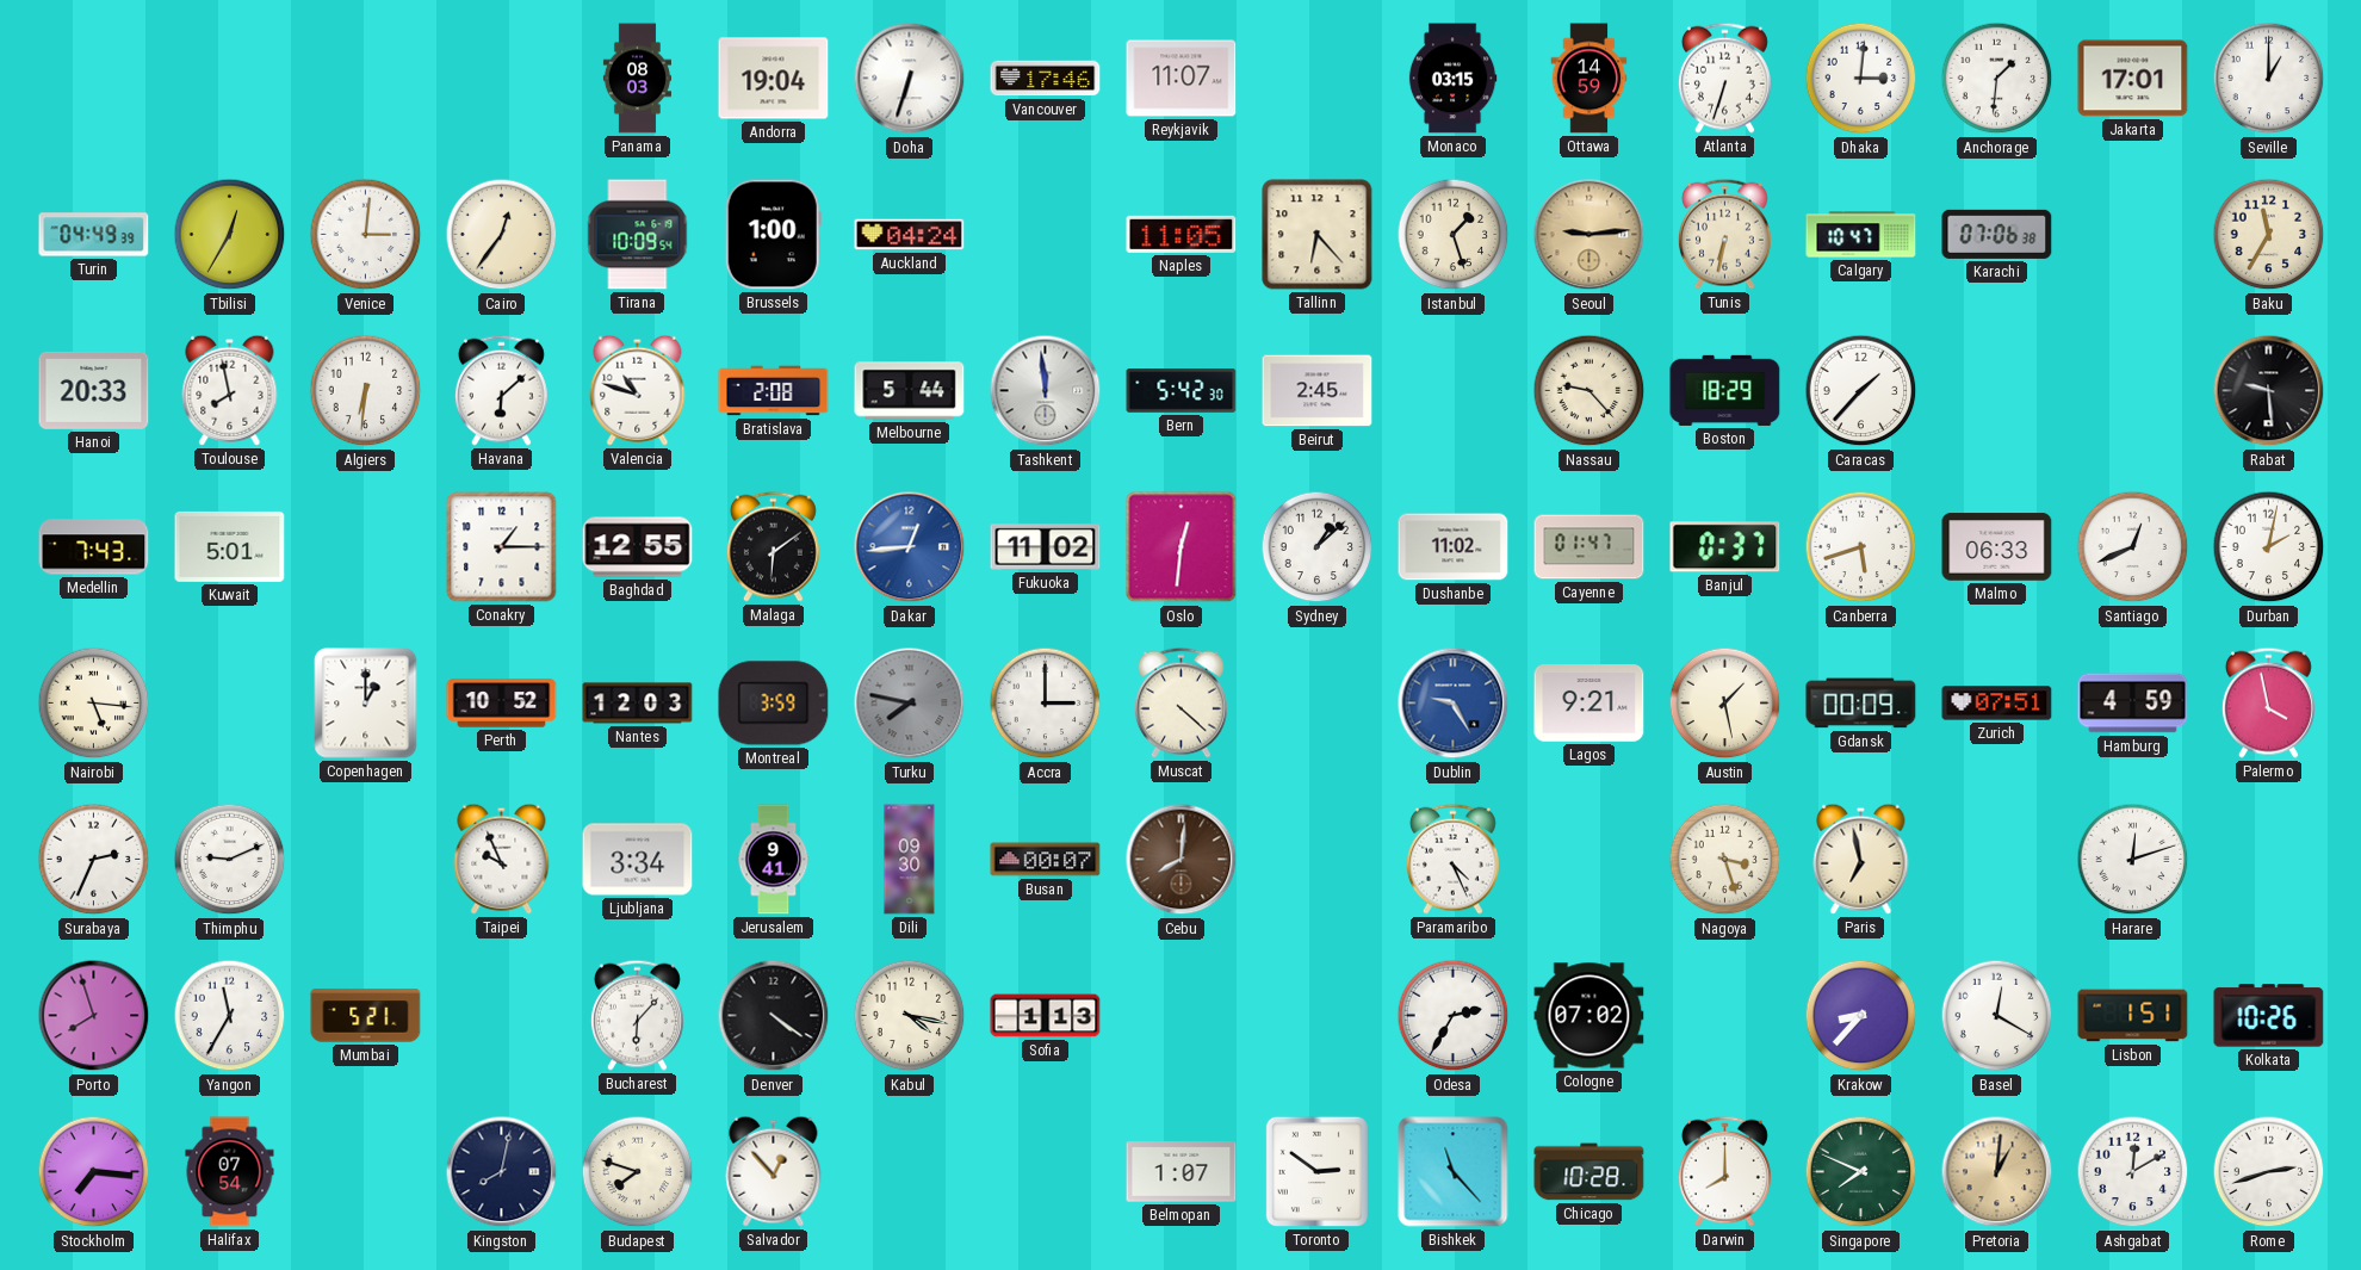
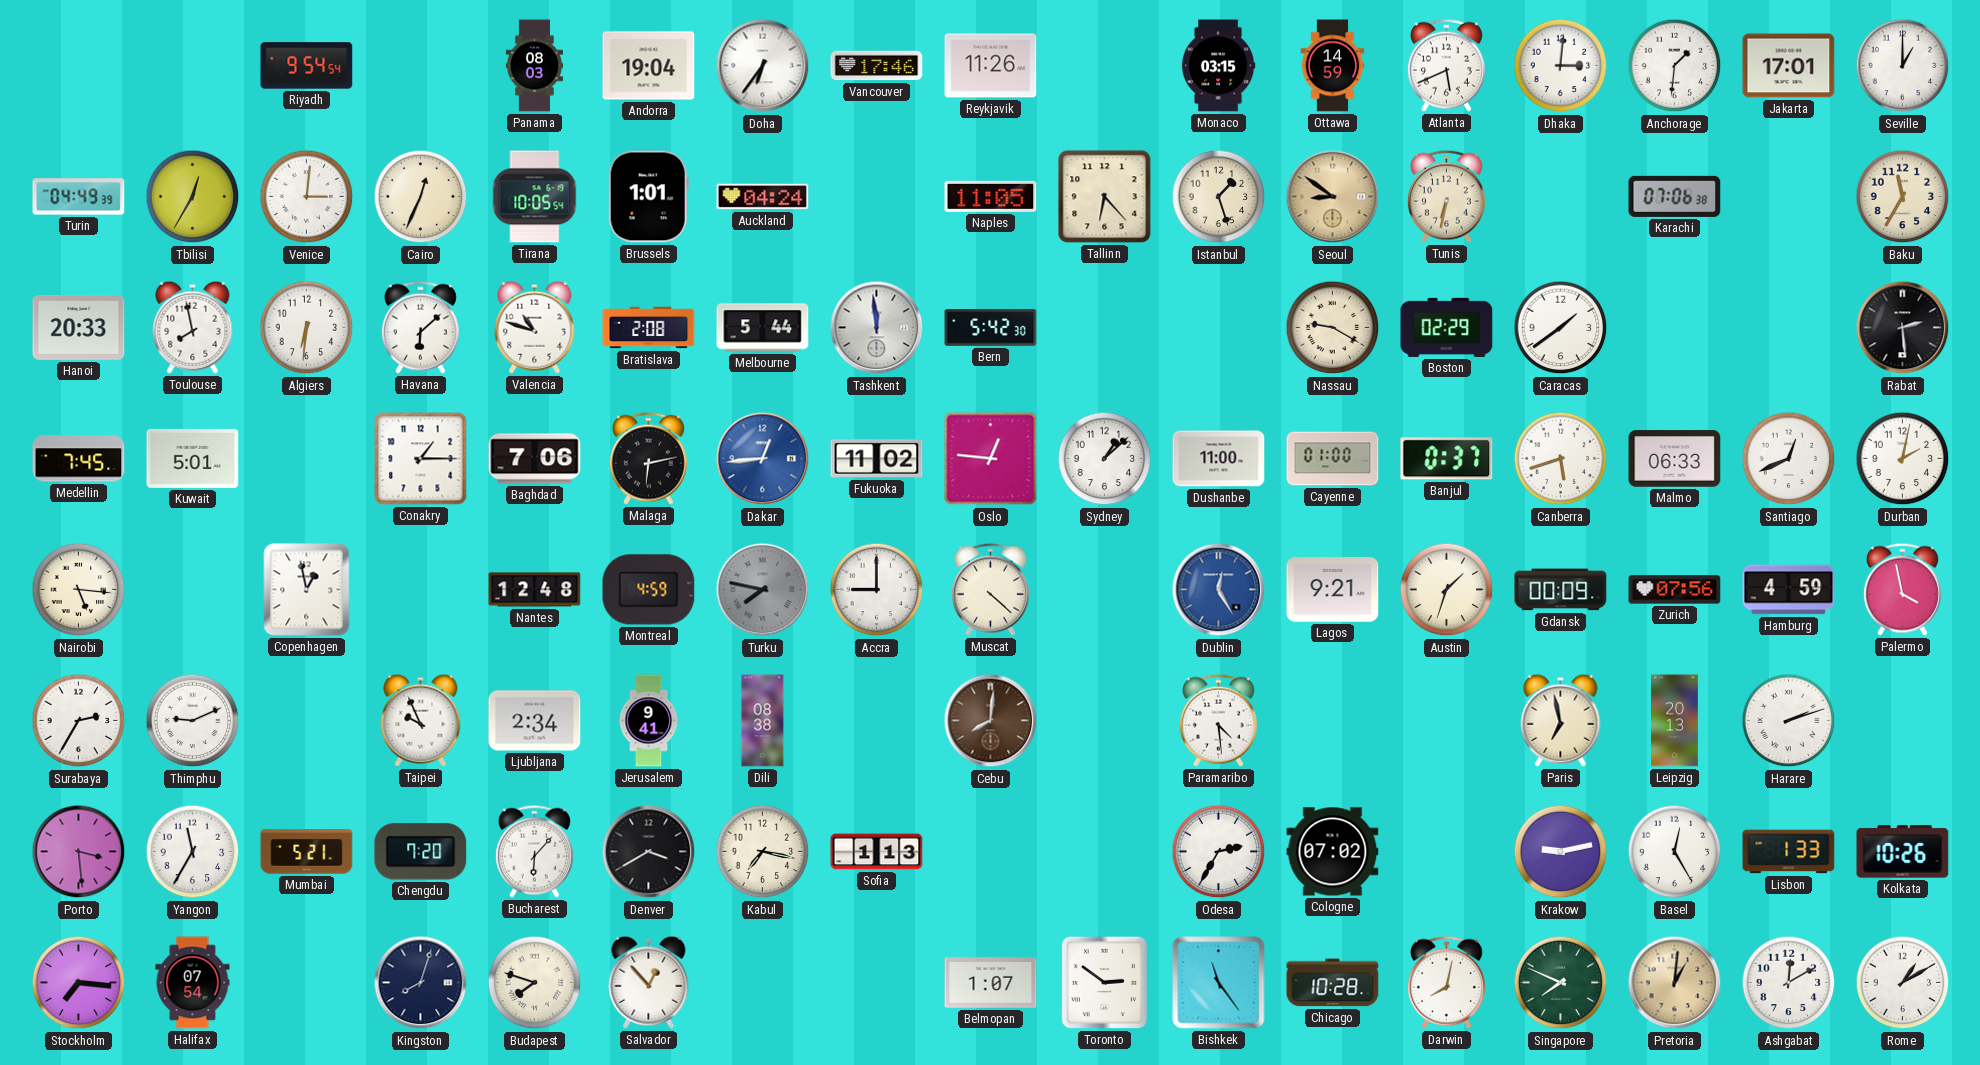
Riyadh: none -> 9:54
Doha: 6:33 -> 6:36
Reykjavik: 11:07 -> 11:26
Atlanta: 6:33 -> 5:41
Cairo: 12:36 -> 12:34
Tirana: 10:09 -> 10:05
Brussels: 1:00 -> 1:01
Seoul: 9:14 -> 8:51
Calgary: 10:47 -> none
Beirut: 2:45 -> none
Nassau: 9:23 -> 9:20
Boston: 18:29 -> 02:29
Caracas: 1:37 -> 1:39
Rabat: 9:29 -> 2:29
Medellin: 7:43 -> 7:45
Baghdad: 12:55 -> 7:06
Malaga: 6:09 -> 6:13
Oslo: 12:31 -> 12:46
Dushanbe: 11:02 -> 11:00
Cayenne: 01:47 -> 01:00
Copenhagen: 1:00 -> 12:58
Perth: 10:52 -> none
Nantes: 12:03 -> 12:48
Montreal: 3:59 -> 4:59
Accra: 3:00 -> 9:00
Dublin: 9:25 -> 12:25
Austin: 1:28 -> 1:33
Zurich: 07:51 -> 07:56
Surabaya: 2:34 -> 2:35
Ljubljana: 3:34 -> 2:34
Dili: 09:30 -> 08:38
Busan: 00:07 -> none
Paramaribo: 4:26 -> 4:29
Nagoya: 3:27 -> none
Leipzig: none -> 20:13
Harare: 12:12 -> 2:12
Porto: 7:57 -> 3:29
Chengdu: none -> 7:20
Denver: 4:21 -> 3:40
Kabul: 4:17 -> 7:17
Krakow: 8:37 -> 9:13
Basel: 12:20 -> 12:25
Lisbon: 1:51 -> 1:33
Kingston: 8:02 -> 8:03
Bishkek: 11:23 -> 11:24
Darwin: 8:00 -> 8:02
Rome: 2:42 -> 1:10
